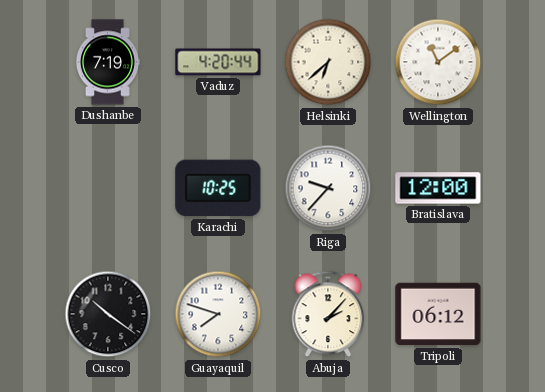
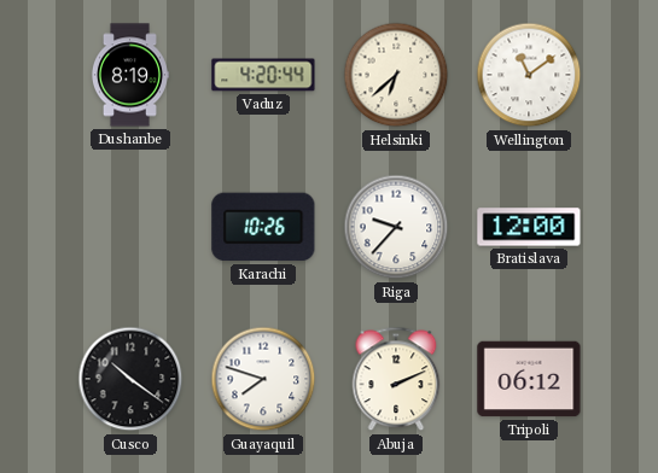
Dushanbe: 7:19 -> 8:19
Karachi: 10:25 -> 10:26
Abuja: 2:07 -> 2:11
